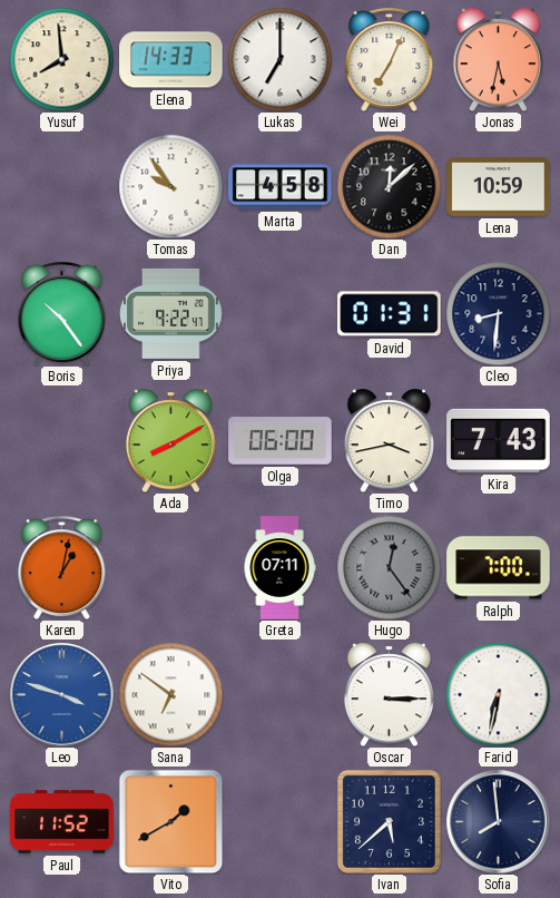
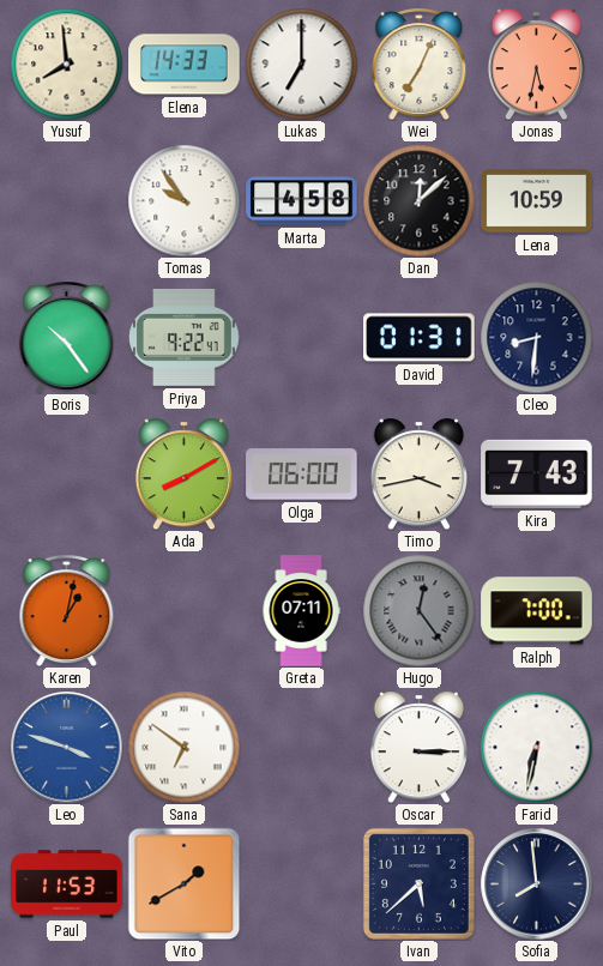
Paul: 11:52 -> 11:53
